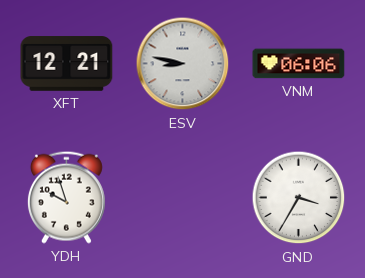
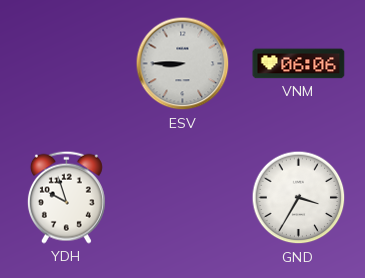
XFT: 12:21 -> none
ESV: 8:47 -> 8:45
